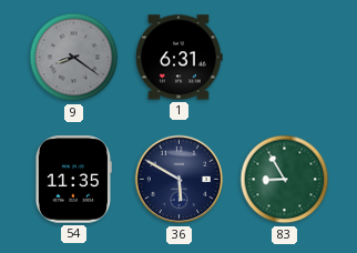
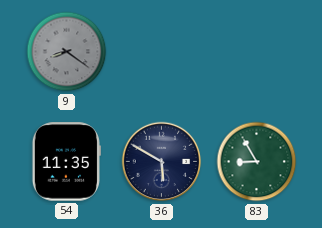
1: 6:31 -> none
